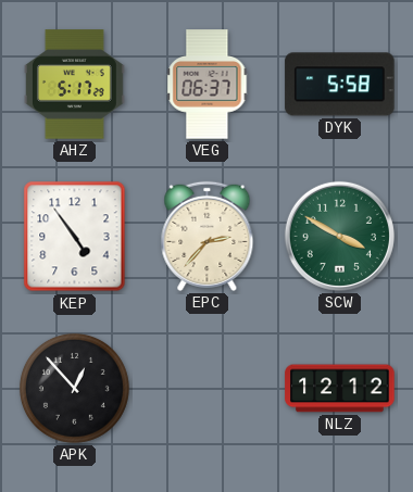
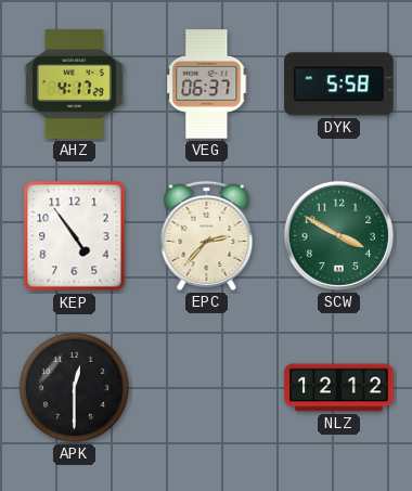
AHZ: 5:17 -> 4:17
APK: 12:53 -> 12:30
